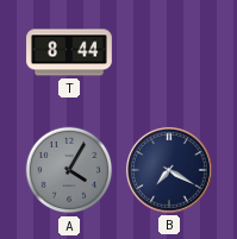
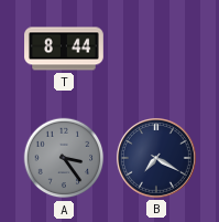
A: 4:05 -> 3:24
